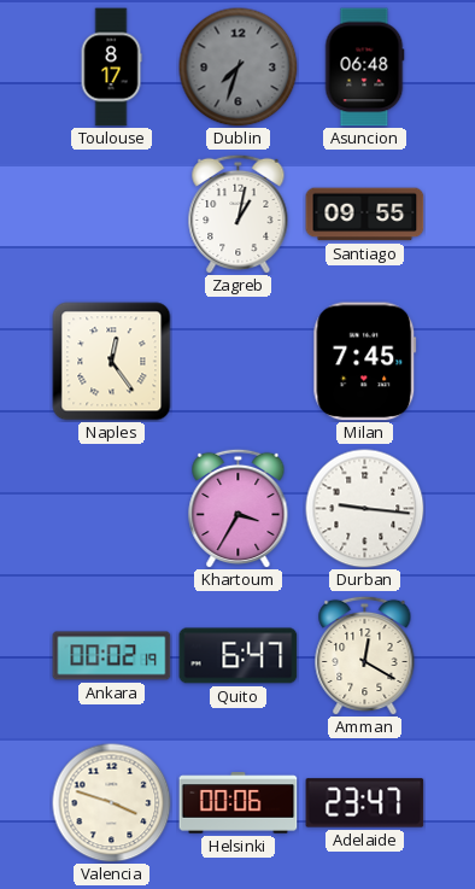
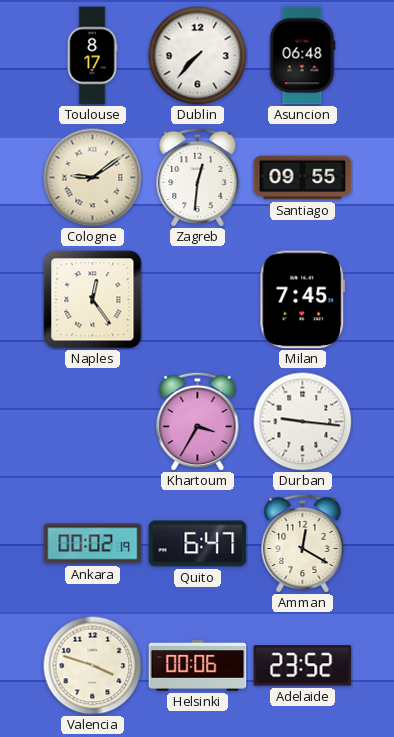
Dublin: 7:33 -> 7:37
Dublin dial: grey -> white
Cologne: none -> 9:09
Zagreb: 1:02 -> 12:31
Adelaide: 23:47 -> 23:52
